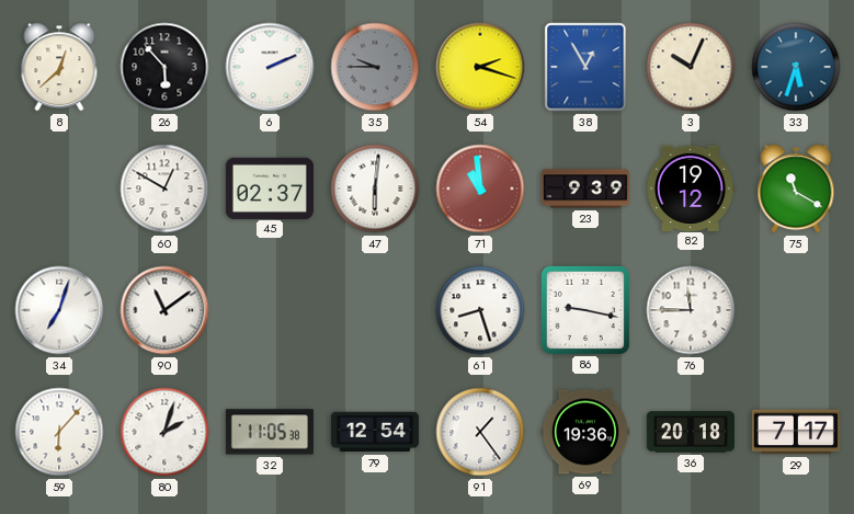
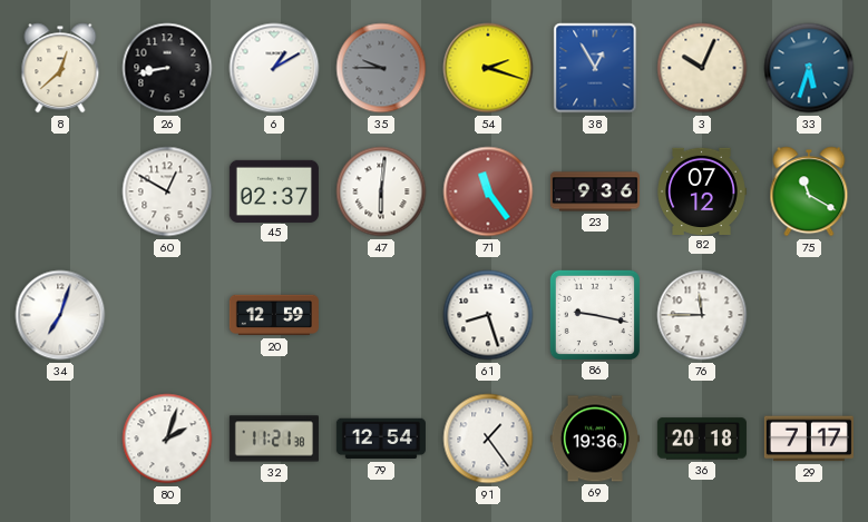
26: 5:53 -> 8:43
6: 2:11 -> 1:10
71: 10:59 -> 11:24
23: 9:39 -> 9:36
82: 19:12 -> 07:12
90: 11:09 -> none
20: none -> 12:59
59: 6:07 -> none
32: 11:05 -> 11:21
